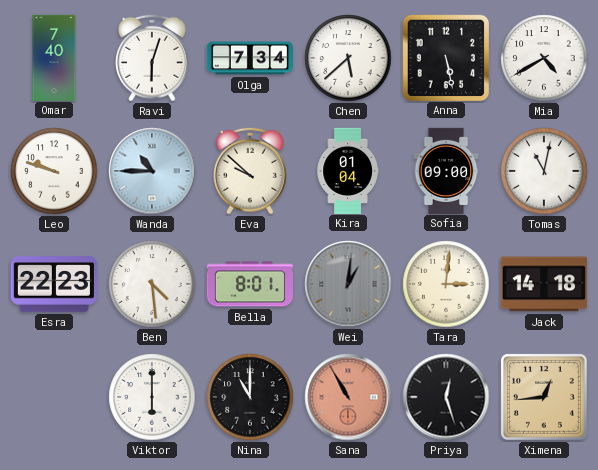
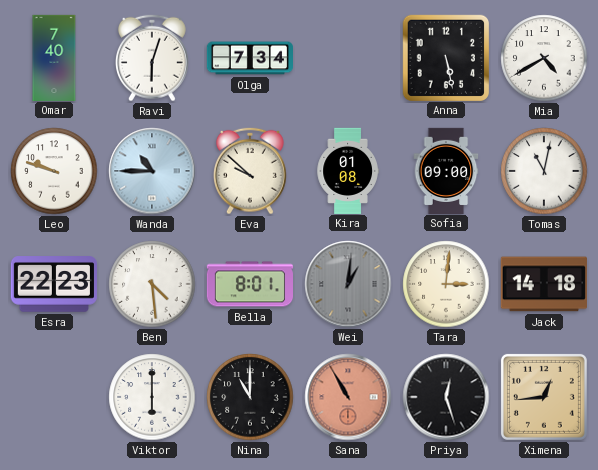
Chen: 5:38 -> none
Kira: 01:04 -> 01:08
